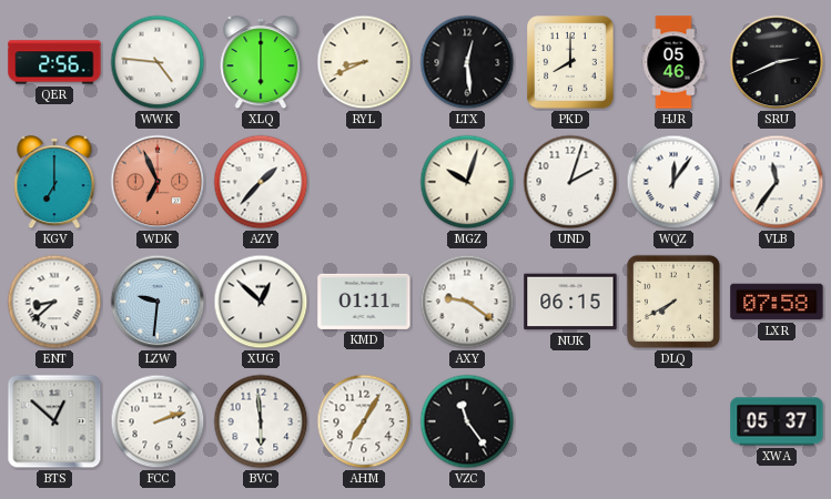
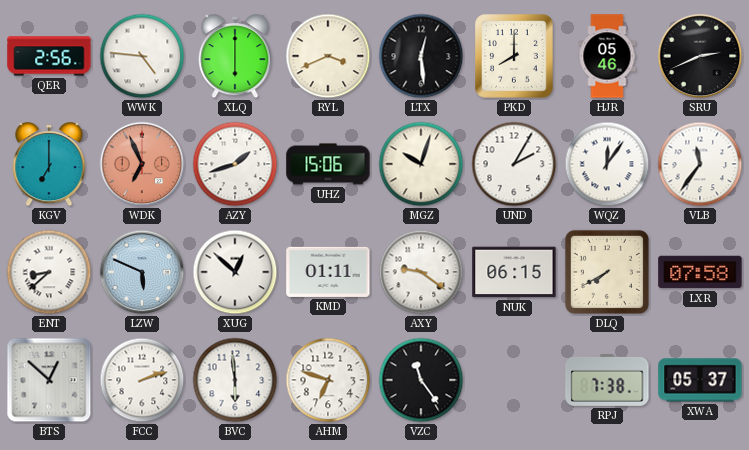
RYL: 8:41 -> 3:41
AZY: 1:37 -> 1:42
UHZ: none -> 15:06
UND: 2:03 -> 2:05
LZW: 9:31 -> 5:49
AHM: 7:05 -> 6:48
RPJ: none -> 7:38
